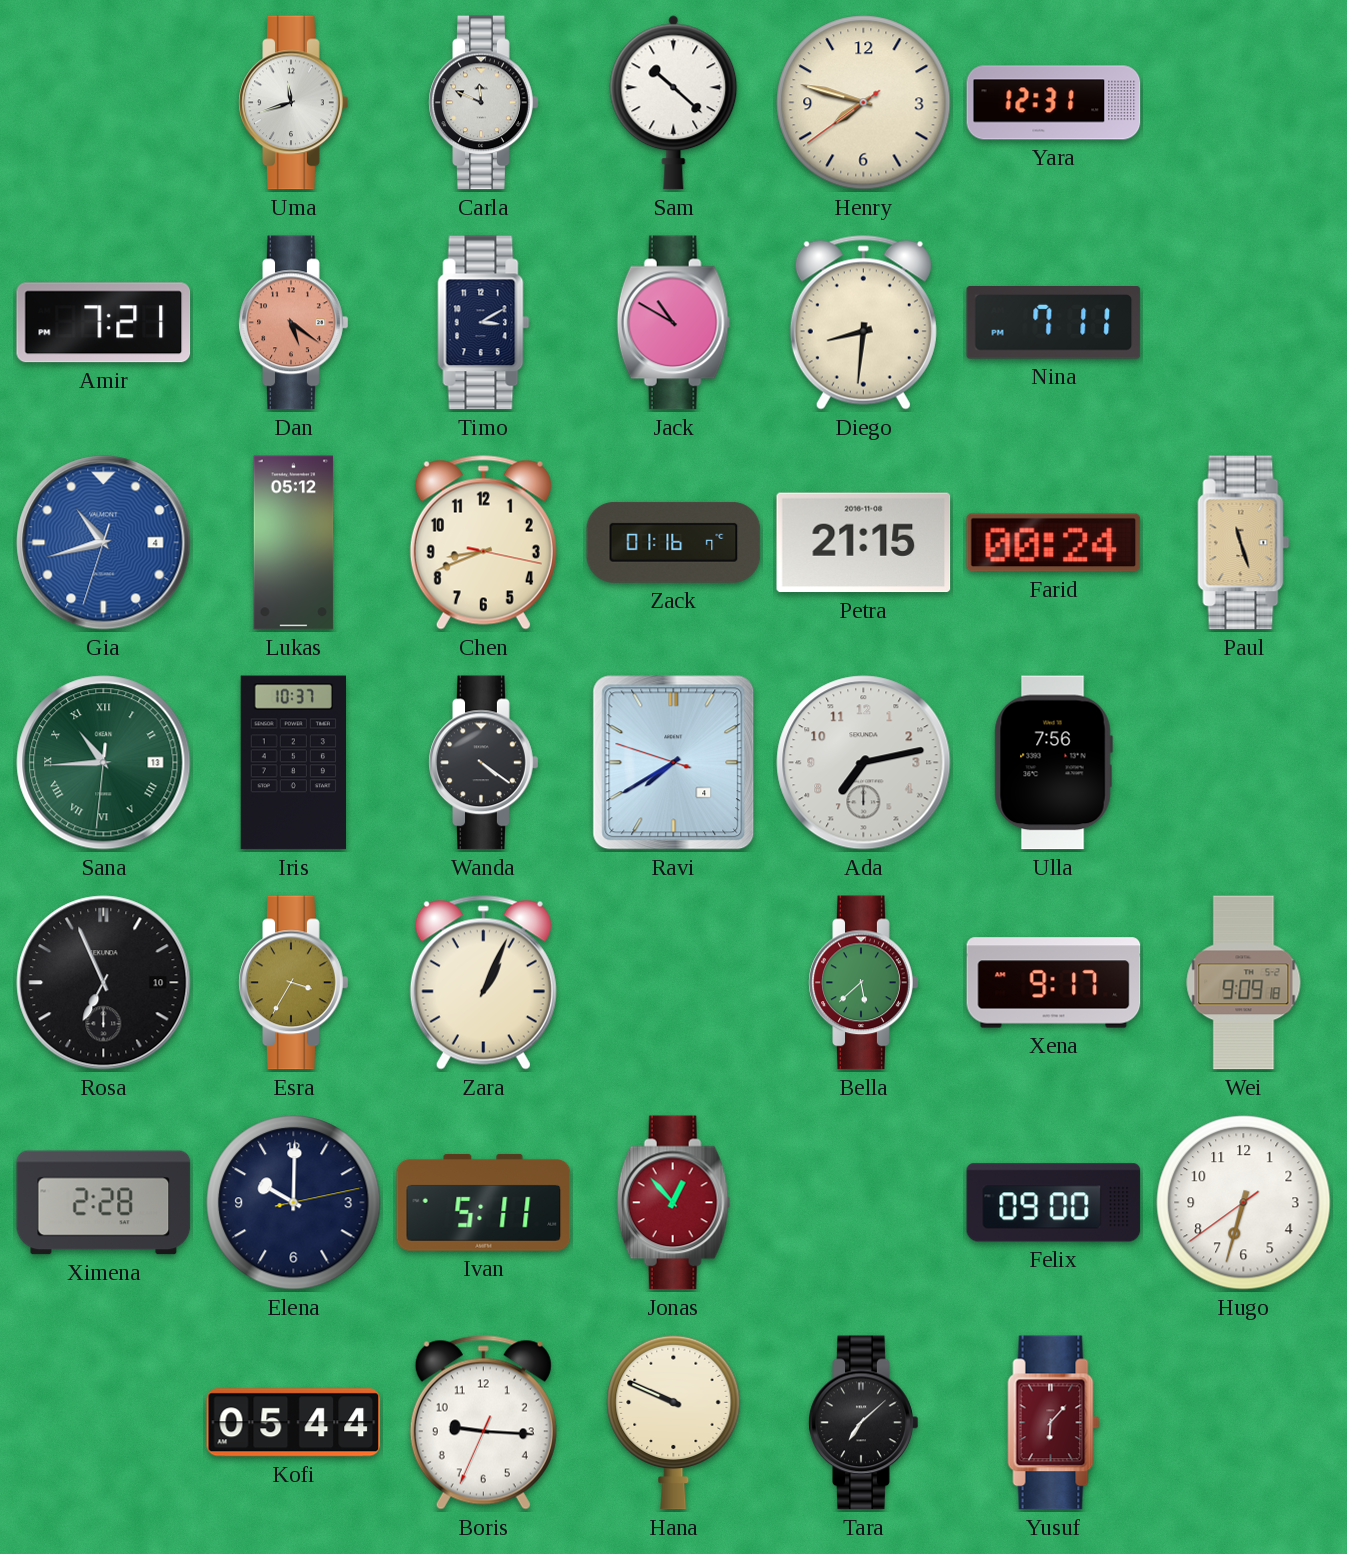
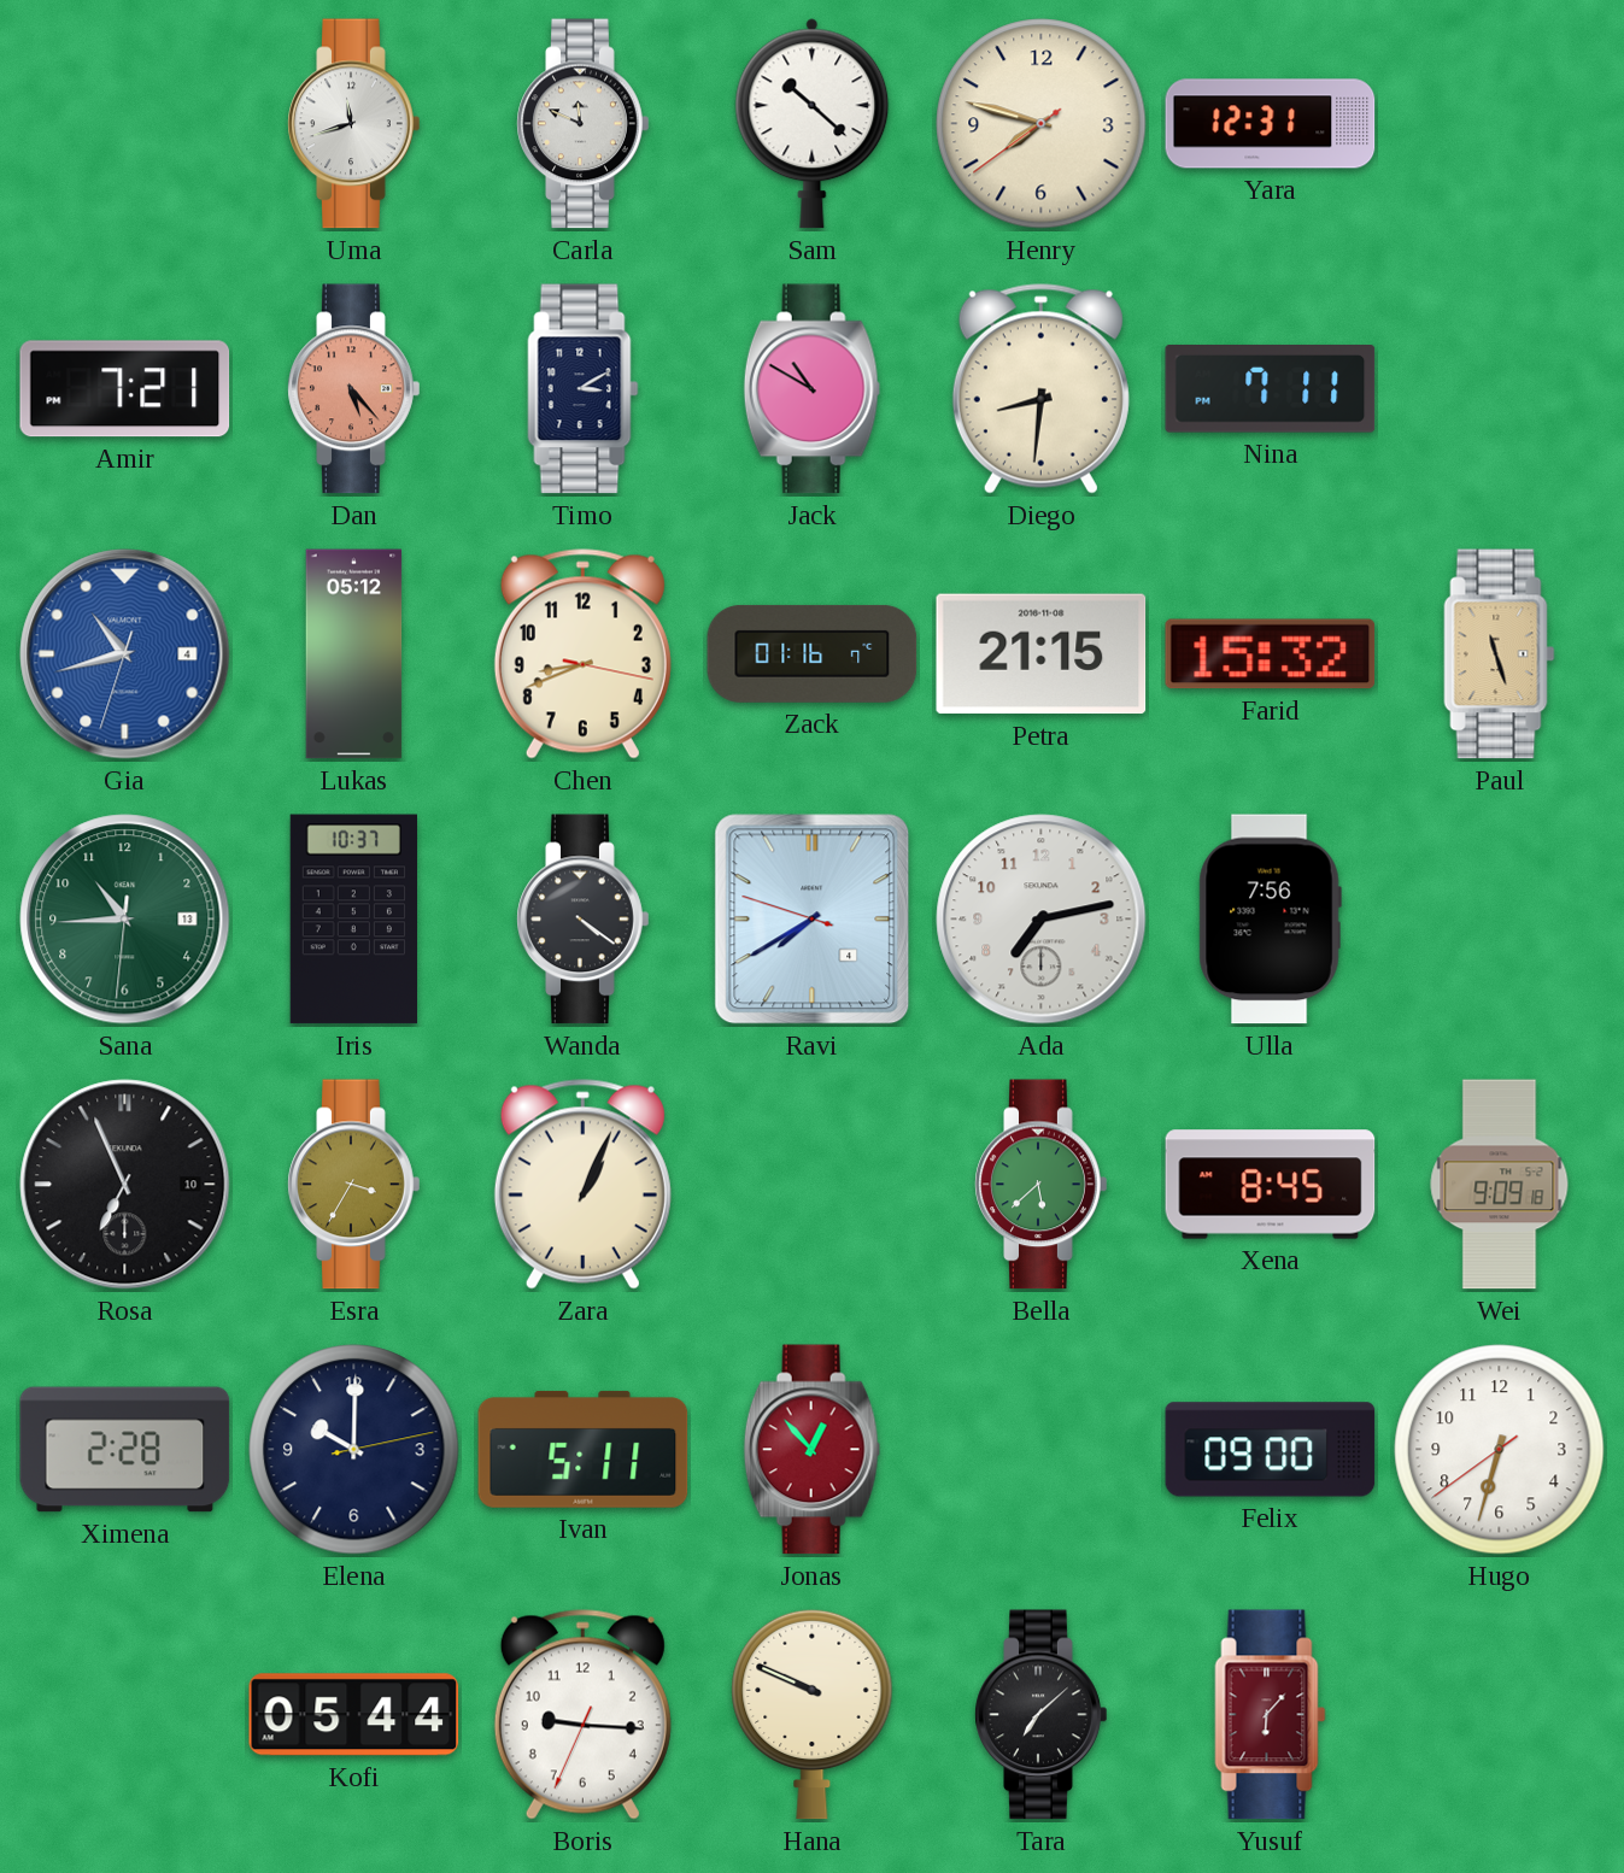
Dan: 5:21 -> 5:23
Farid: 00:24 -> 15:32
Sana numerals: Roman -> Arabic
Xena: 9:17 -> 8:45
